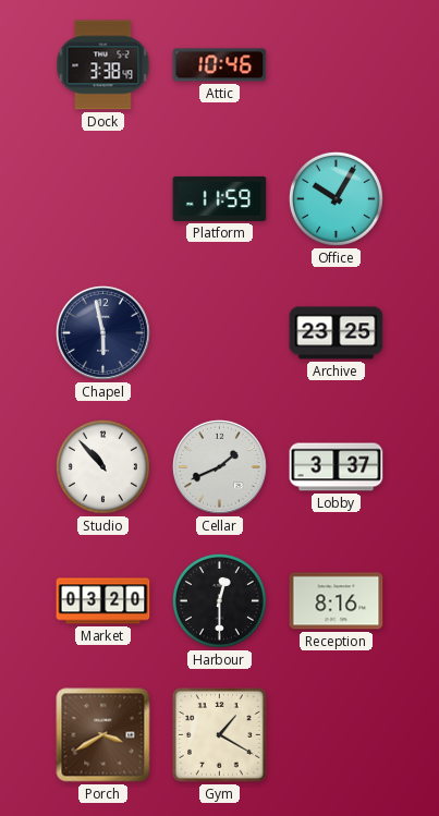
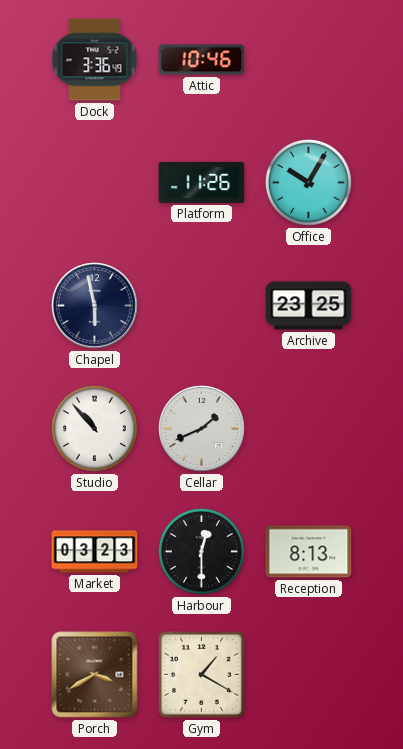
Dock: 3:38 -> 3:36
Platform: 11:59 -> 11:26
Lobby: 3:37 -> none
Market: 03:20 -> 03:23
Reception: 8:16 -> 8:13
